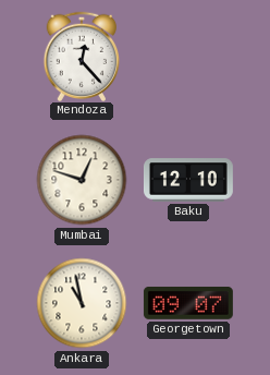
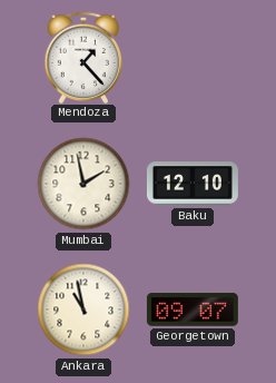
Mendoza: 12:23 -> 1:23
Mumbai: 12:48 -> 1:58
